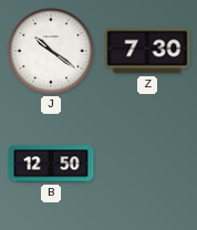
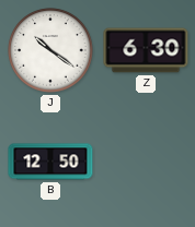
Z: 7:30 -> 6:30
